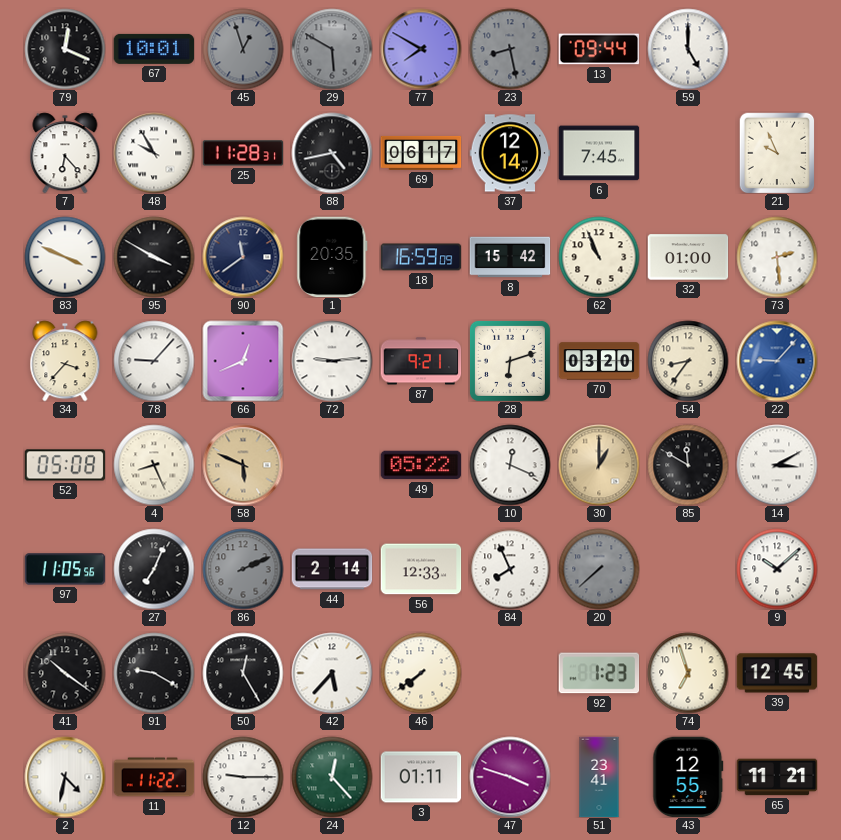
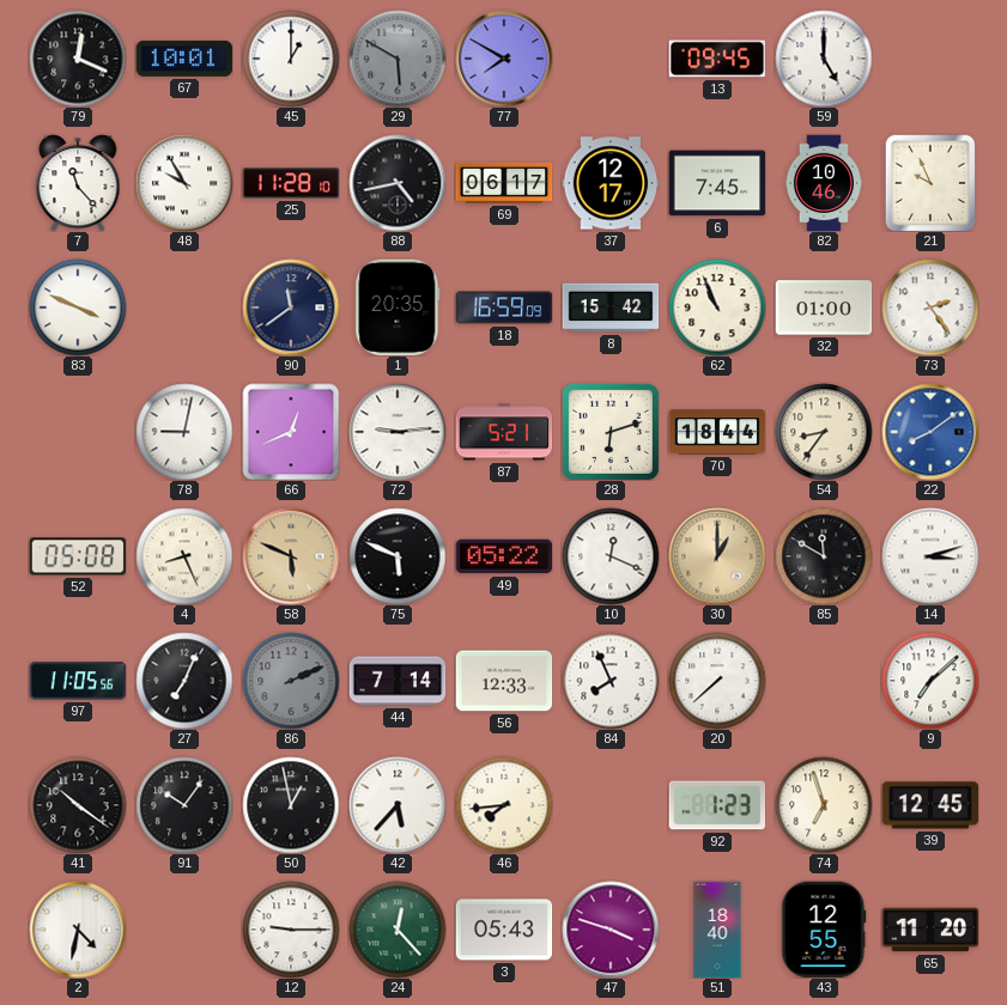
45: 12:57 -> 1:00
45 dial: grey -> white
23: 8:28 -> none
13: 09:44 -> 09:45
7: 6:23 -> 11:23
25: 11:28:31 -> 11:28:10
37: 12:14 -> 12:17
82: none -> 10:46
95: 3:50 -> none
73: 2:29 -> 2:24
34: 3:37 -> none
78: 9:07 -> 9:02
87: 9:21 -> 5:21
70: 03:20 -> 18:44
22: 9:07 -> 8:09
75: none -> 5:49
14: 3:10 -> 3:12
44: 2:14 -> 7:14
20 dial: grey -> white
9: 10:08 -> 7:08
91: 9:20 -> 10:06
50: 12:25 -> 12:58
46: 7:39 -> 7:44
11: 11:22 -> none
3: 01:11 -> 05:43
51: 23:41 -> 18:40
65: 11:21 -> 11:20
